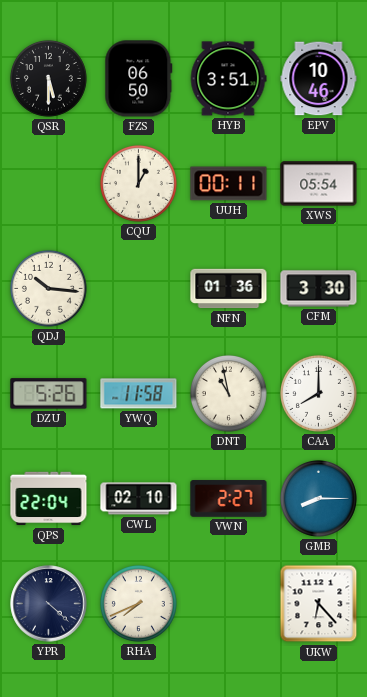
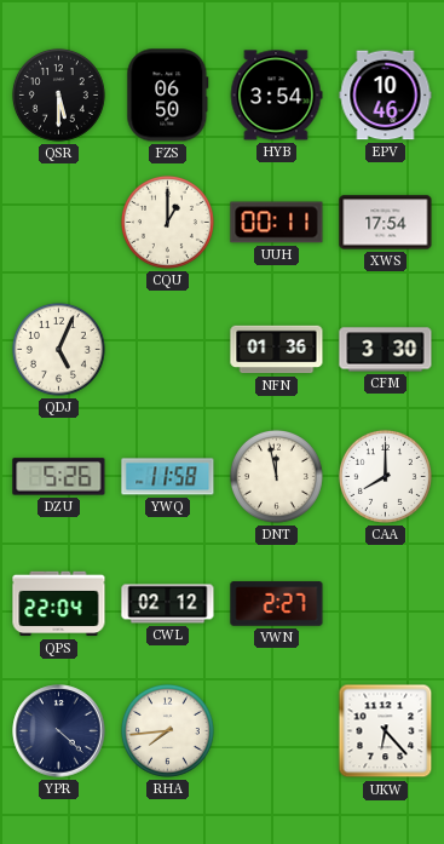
HYB: 3:51 -> 3:54
XWS: 05:54 -> 17:54
QDJ: 10:16 -> 5:04
DNT: 10:58 -> 11:58
CWL: 02:10 -> 02:12
GMB: 8:15 -> none
RHA: 7:41 -> 7:44
